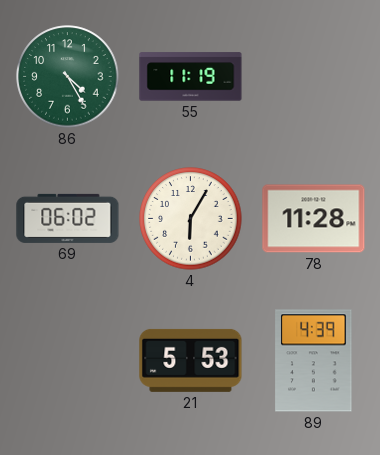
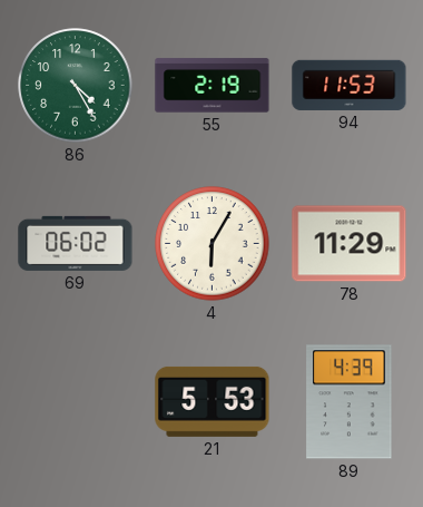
55: 11:19 -> 2:19
94: none -> 11:53
78: 11:28 -> 11:29
